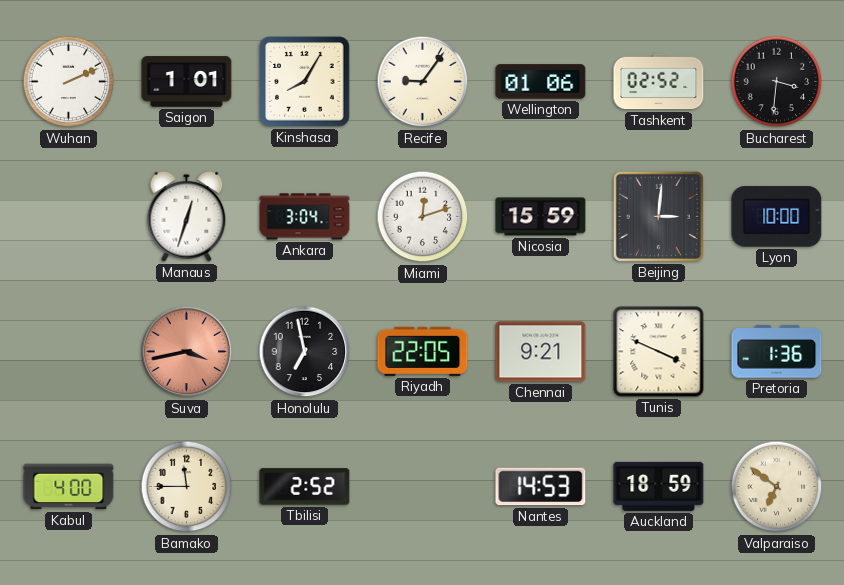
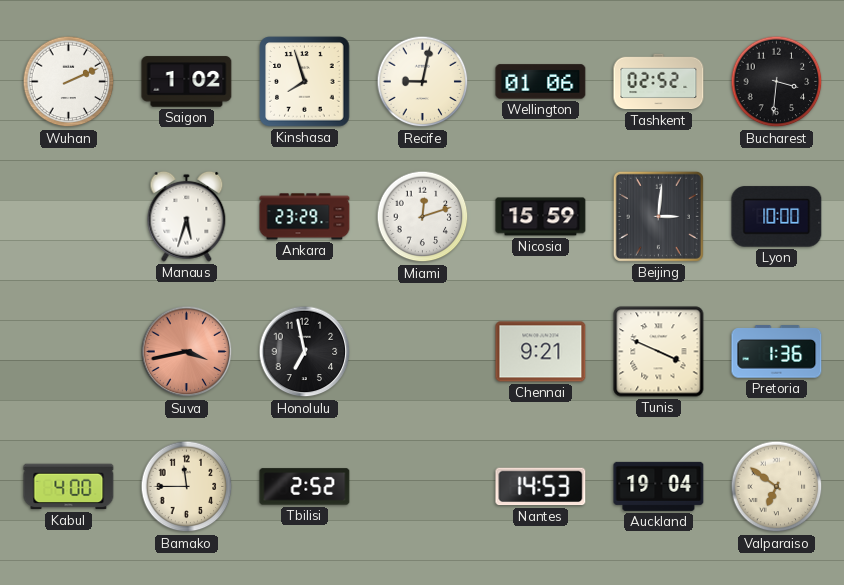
Saigon: 1:01 -> 1:02
Kinshasa: 8:05 -> 7:57
Recife: 9:06 -> 9:02
Manaus: 12:33 -> 5:33
Ankara: 3:04 -> 23:29
Riyadh: 22:05 -> none
Auckland: 18:59 -> 19:04
